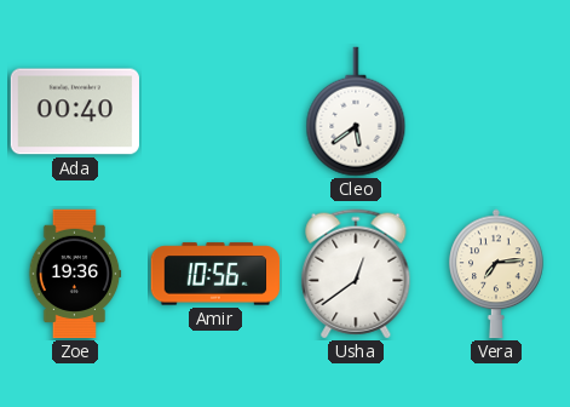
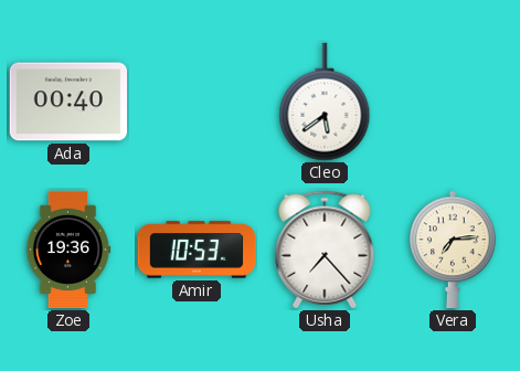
Amir: 10:56 -> 10:53
Usha: 12:39 -> 7:23
